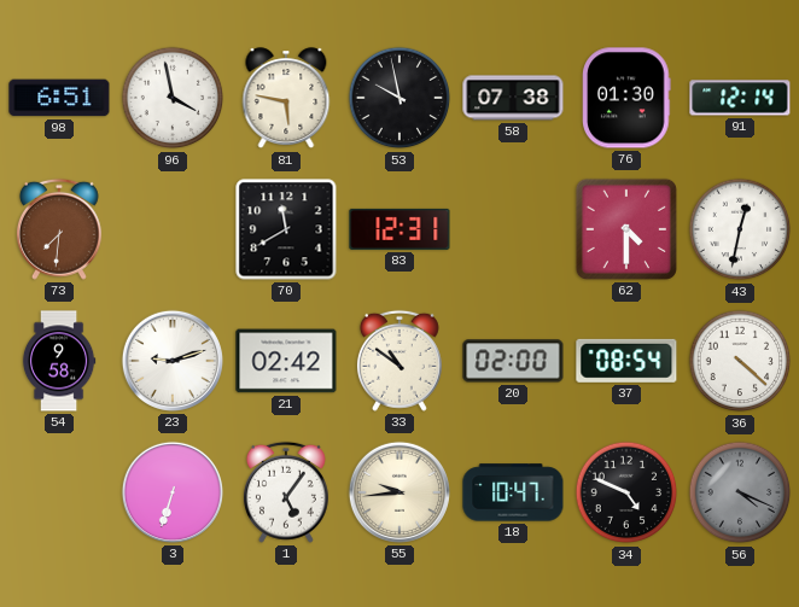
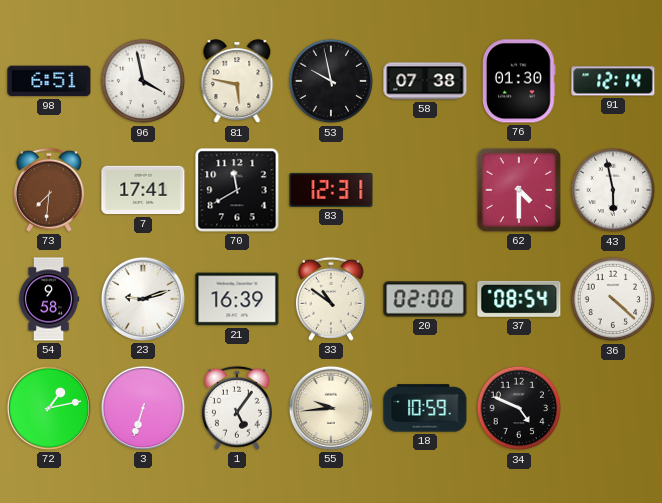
7: none -> 17:41
43: 12:32 -> 5:58
21: 02:42 -> 16:39
72: none -> 1:13
18: 10:47 -> 10:59
56: 4:19 -> none
